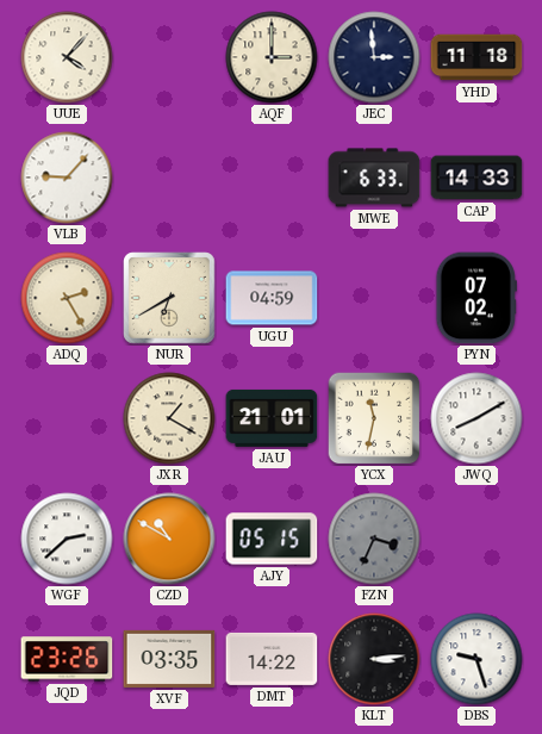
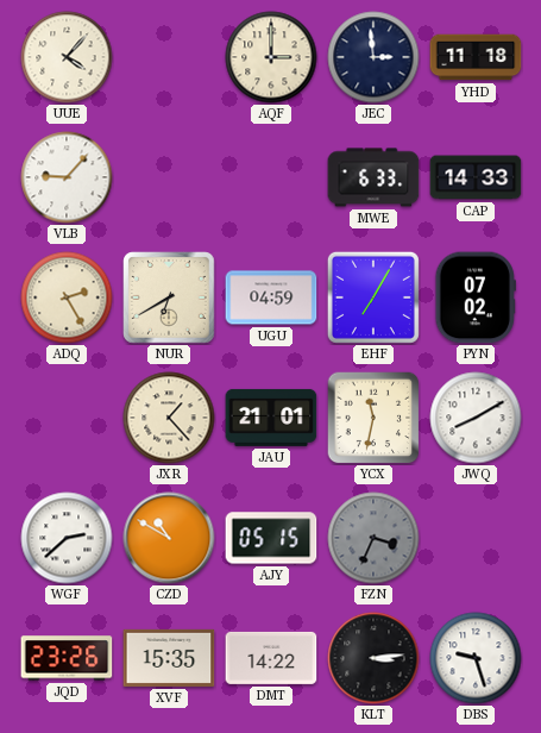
EHF: none -> 7:05
JXR: 1:20 -> 1:23
XVF: 03:35 -> 15:35
